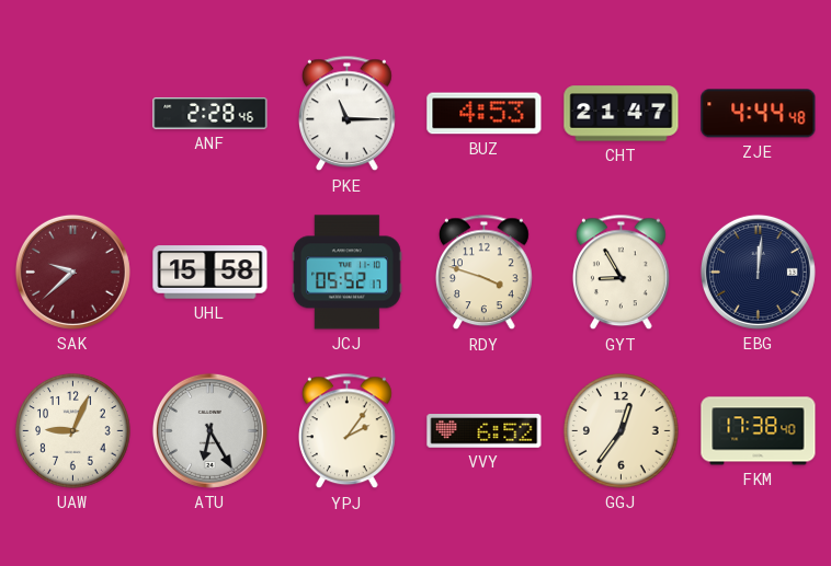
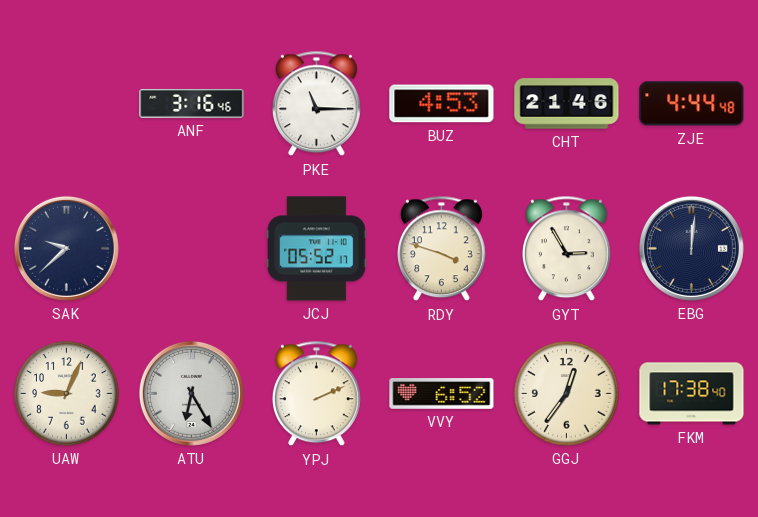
ANF: 2:28 -> 3:16
CHT: 21:47 -> 21:46
SAK dial: burgundy -> navy
UHL: 15:58 -> none
GYT: 8:55 -> 2:55
YPJ: 2:06 -> 2:11
